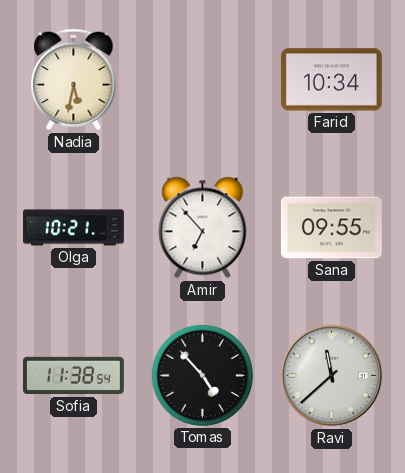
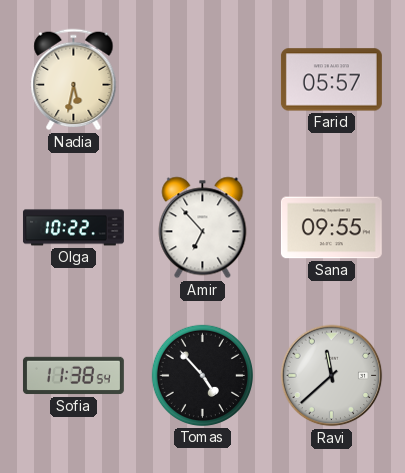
Farid: 10:34 -> 05:57
Olga: 10:21 -> 10:22
